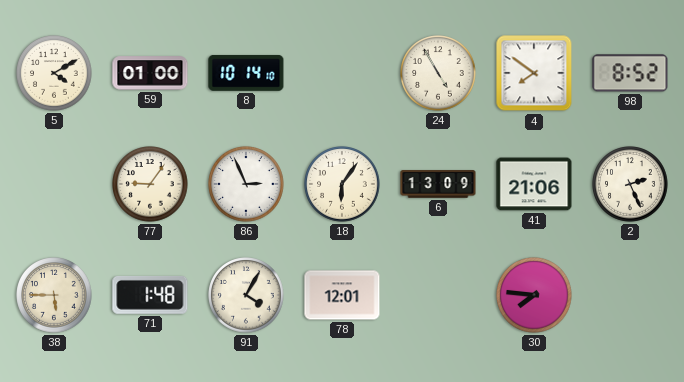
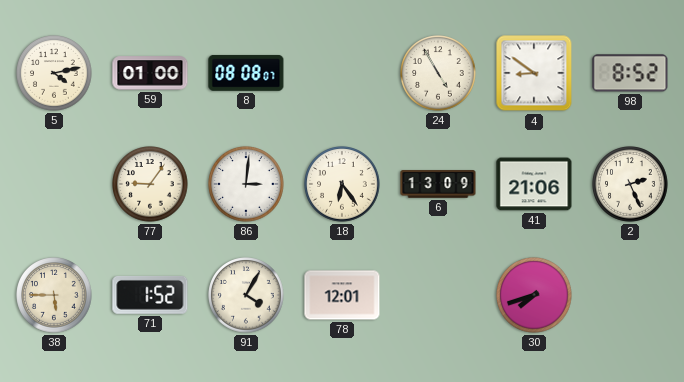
5: 4:10 -> 4:13
8: 10:14 -> 08:08
4: 7:51 -> 8:51
86: 2:56 -> 3:01
18: 6:06 -> 6:24
71: 1:48 -> 1:52
30: 7:46 -> 7:42
